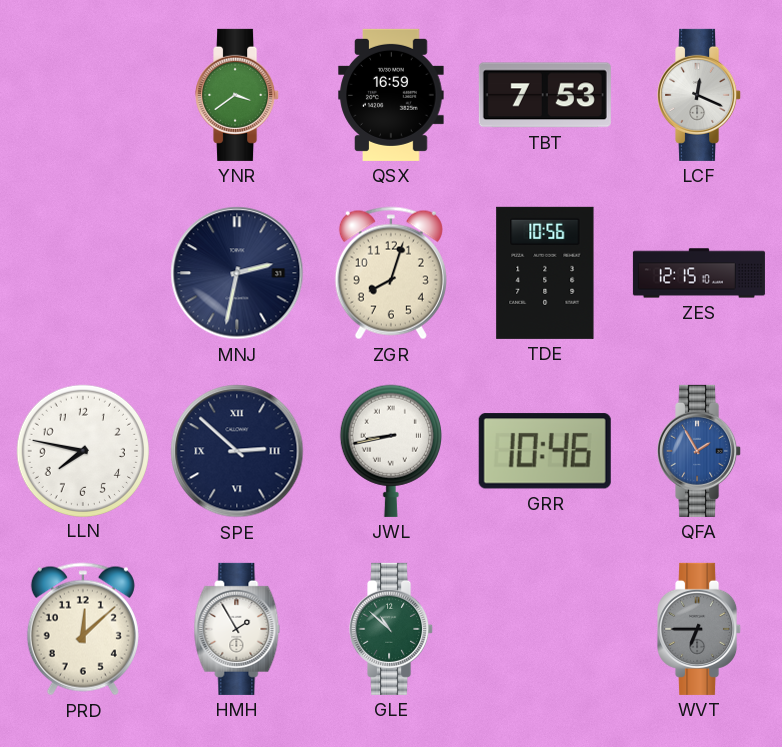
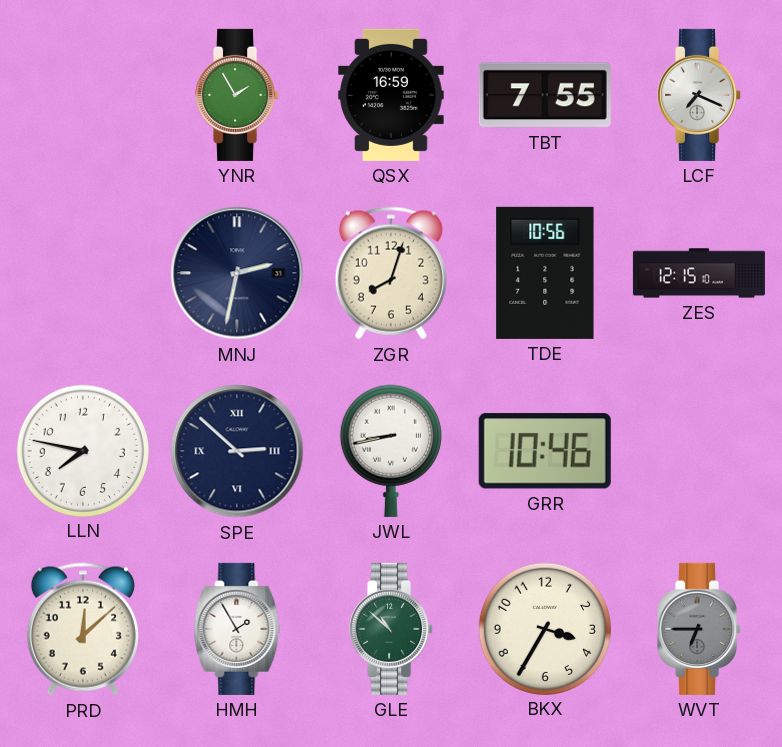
YNR: 3:39 -> 1:55
TBT: 7:53 -> 7:55
LCF: 12:19 -> 7:19
QFA: 1:55 -> none
BKX: none -> 3:35
